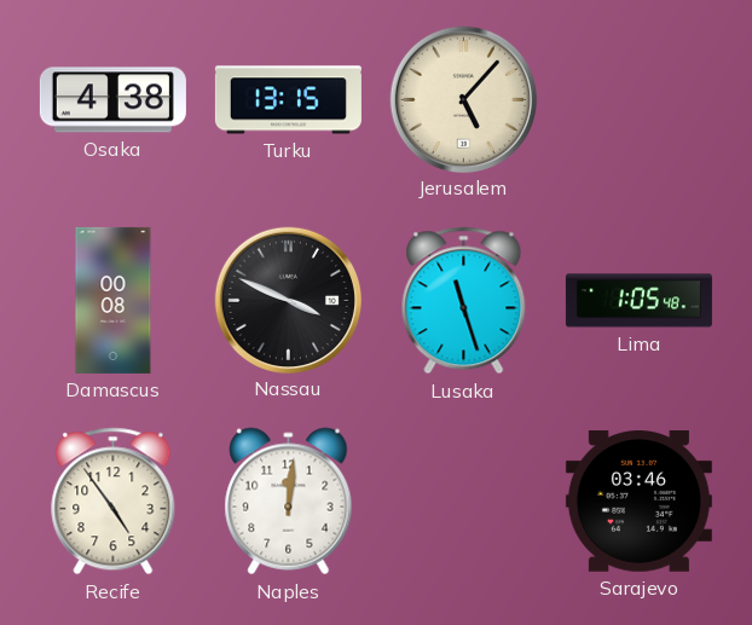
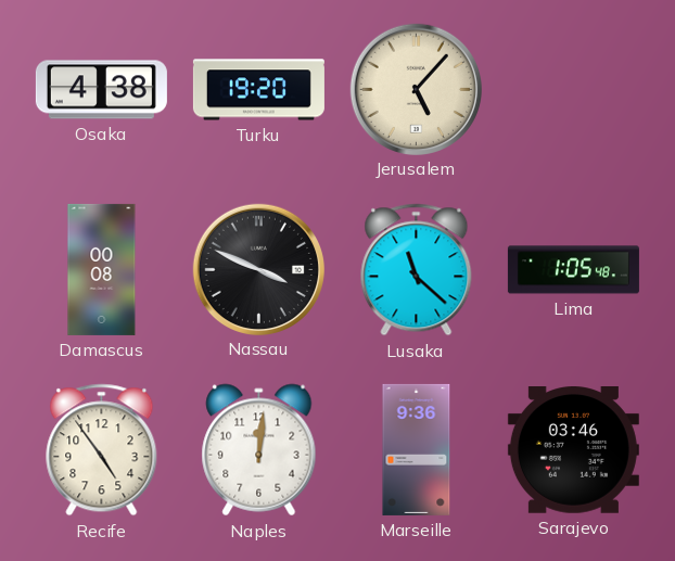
Turku: 13:15 -> 19:20
Lusaka: 11:27 -> 11:22
Marseille: none -> 9:36
